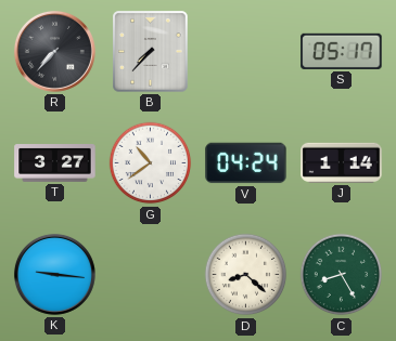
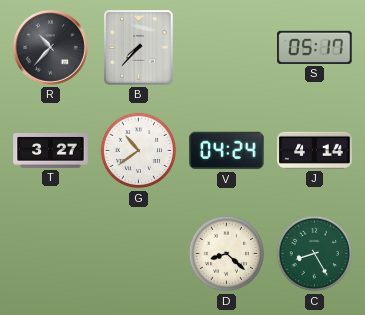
R: 7:37 -> 10:37
J: 1:14 -> 4:14
K: 9:16 -> none
